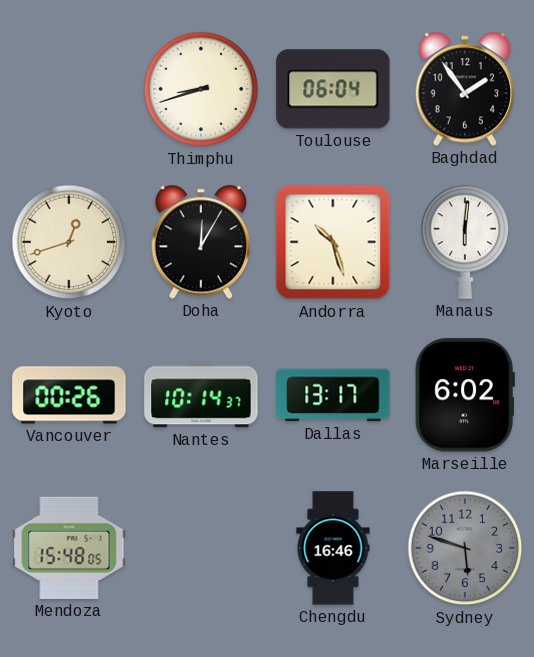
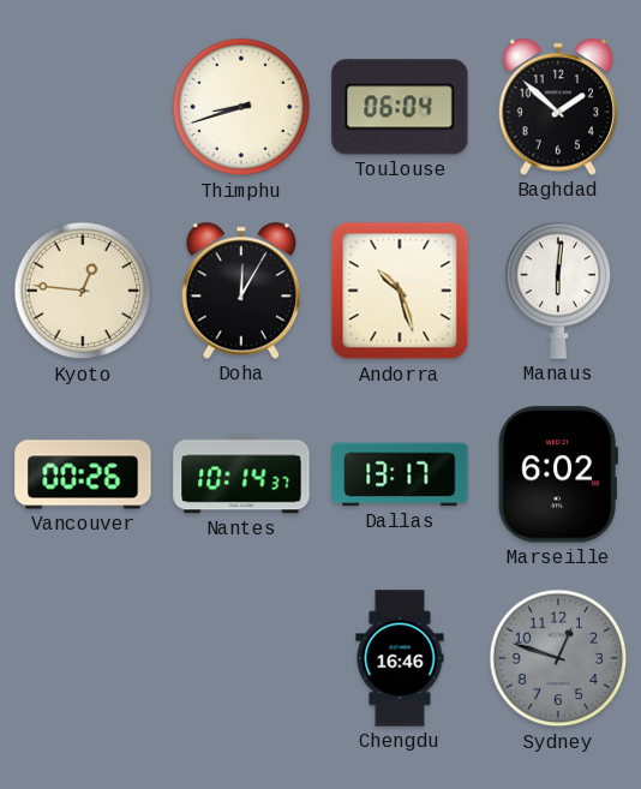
Baghdad: 1:54 -> 1:52
Kyoto: 12:42 -> 12:46
Mendoza: 15:48 -> none
Sydney: 5:48 -> 12:48
